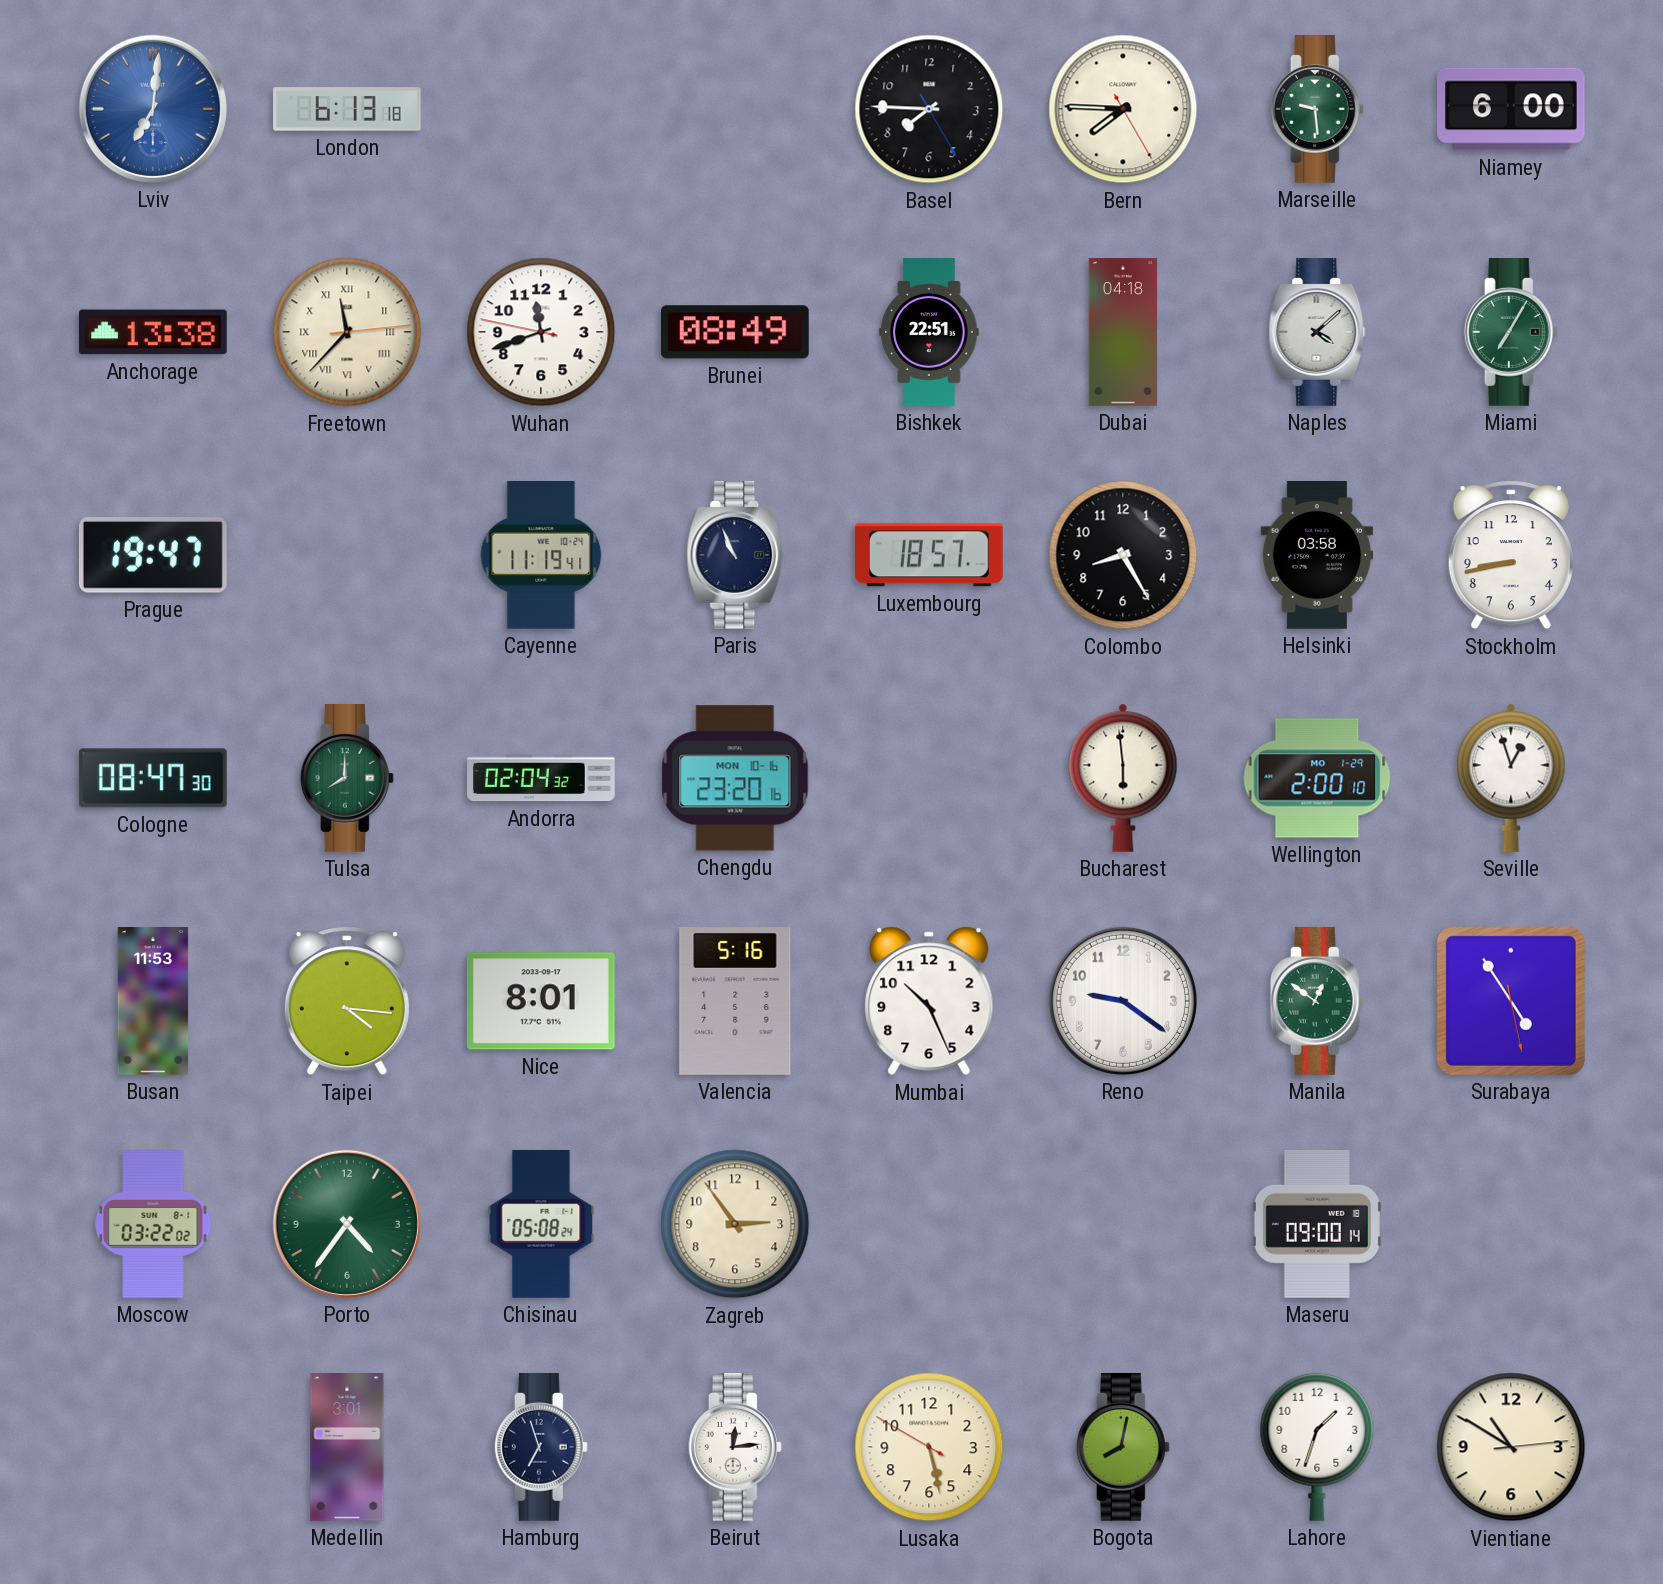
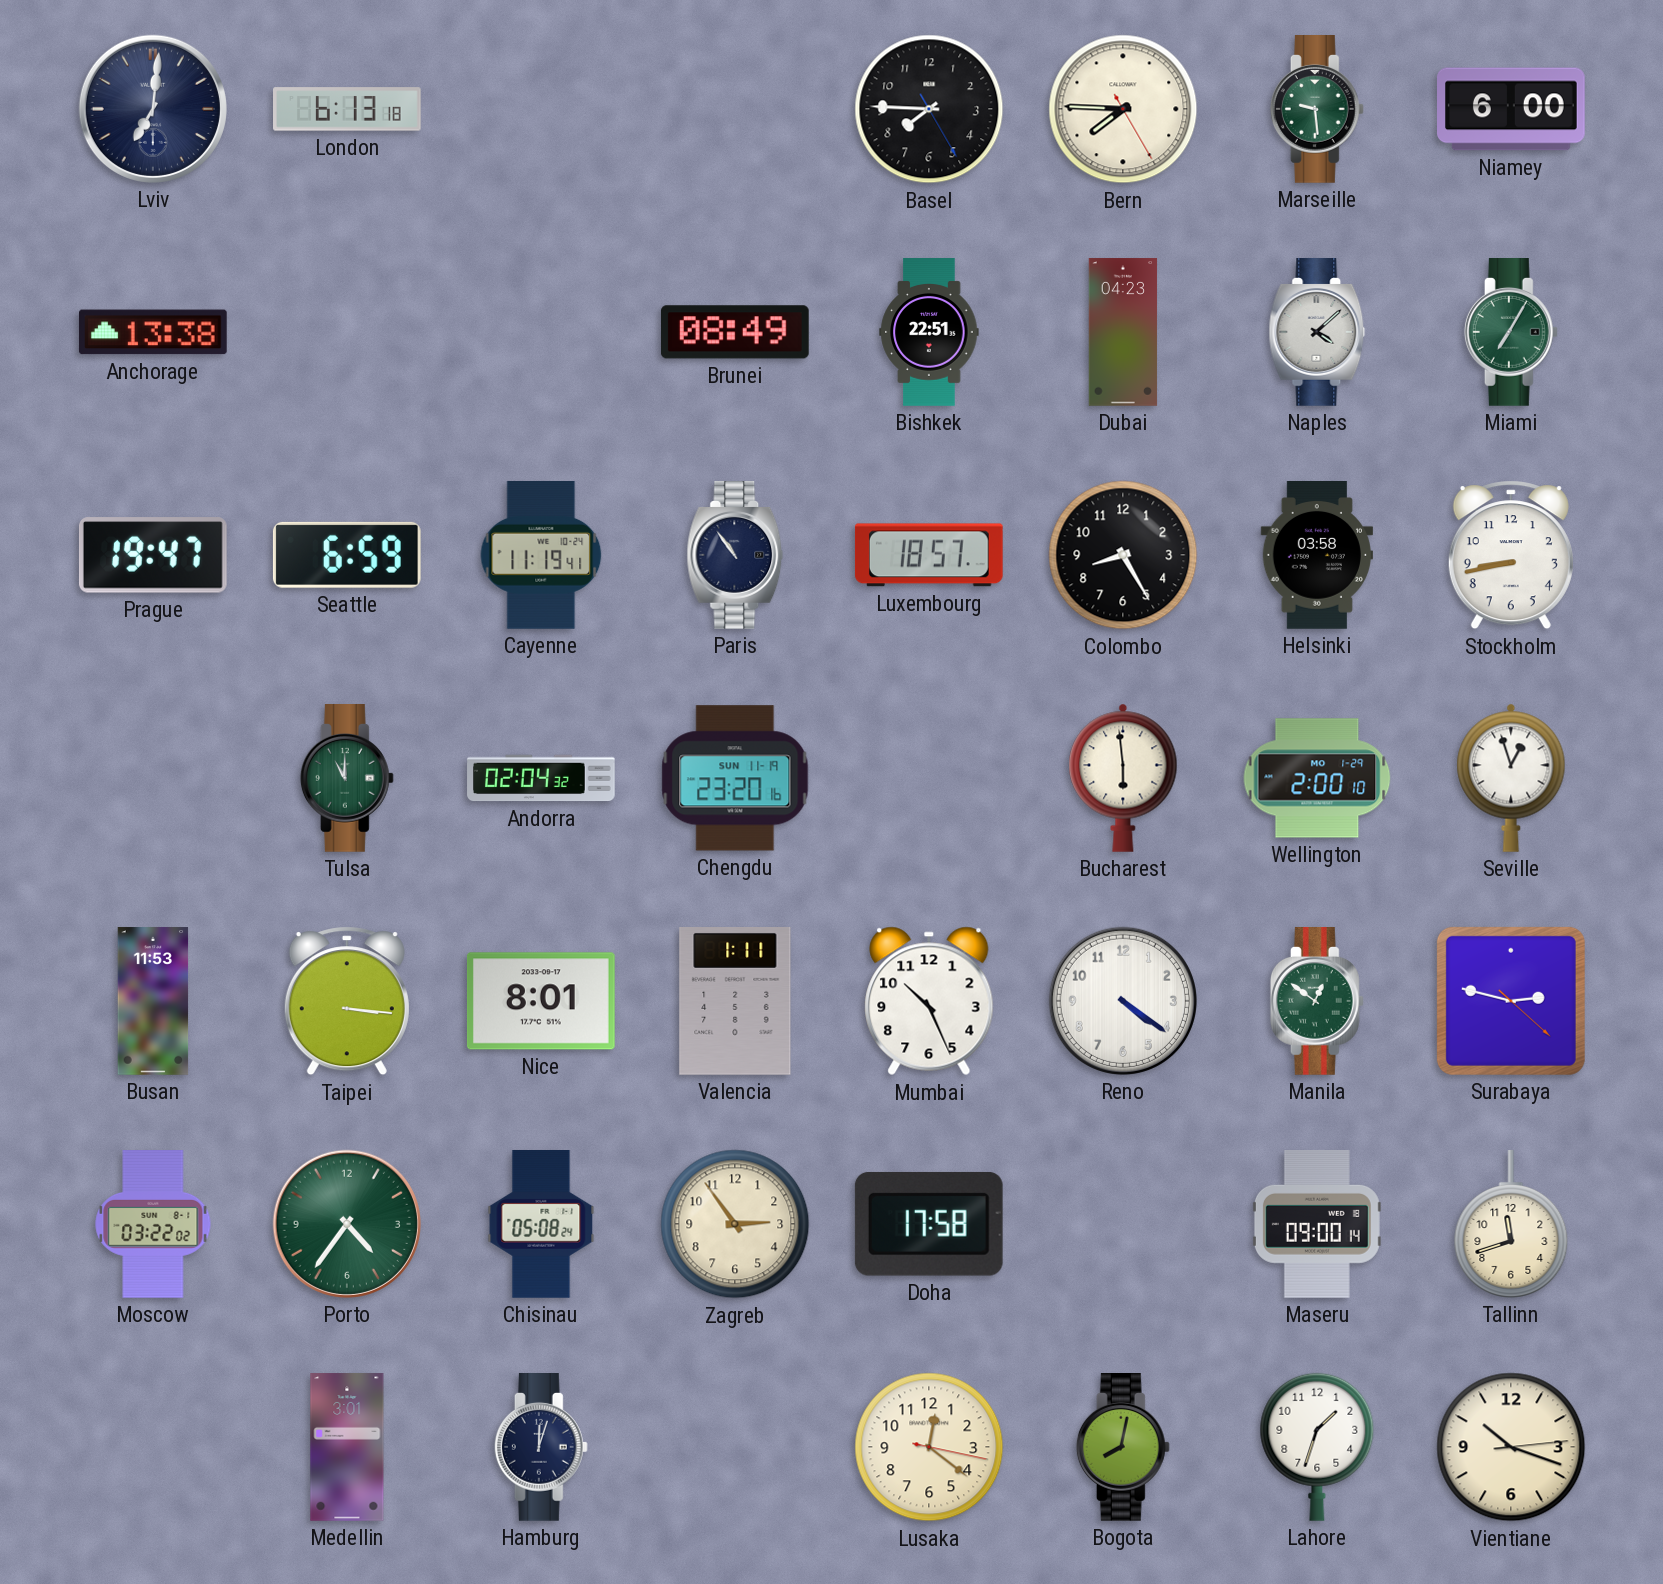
Lviv dial: blue -> navy
Freetown: 11:37 -> none
Wuhan: 11:41 -> none
Dubai: 04:18 -> 04:23
Seattle: none -> 6:59
Paris: 10:56 -> 10:54
Cologne: 08:47 -> none
Tulsa: 8:00 -> 11:00
Chengdu date: MON 10-16 -> SUN 11-19
Taipei: 4:16 -> 3:16
Valencia: 5:16 -> 1:11
Reno: 9:21 -> 4:21
Surabaya: 4:54 -> 2:47
Doha: none -> 17:58
Tallinn: none -> 11:42
Hamburg: 6:57 -> 12:03
Beirut: 12:14 -> none
Lusaka: 5:27 -> 12:21
Vientiane: 10:50 -> 10:18
